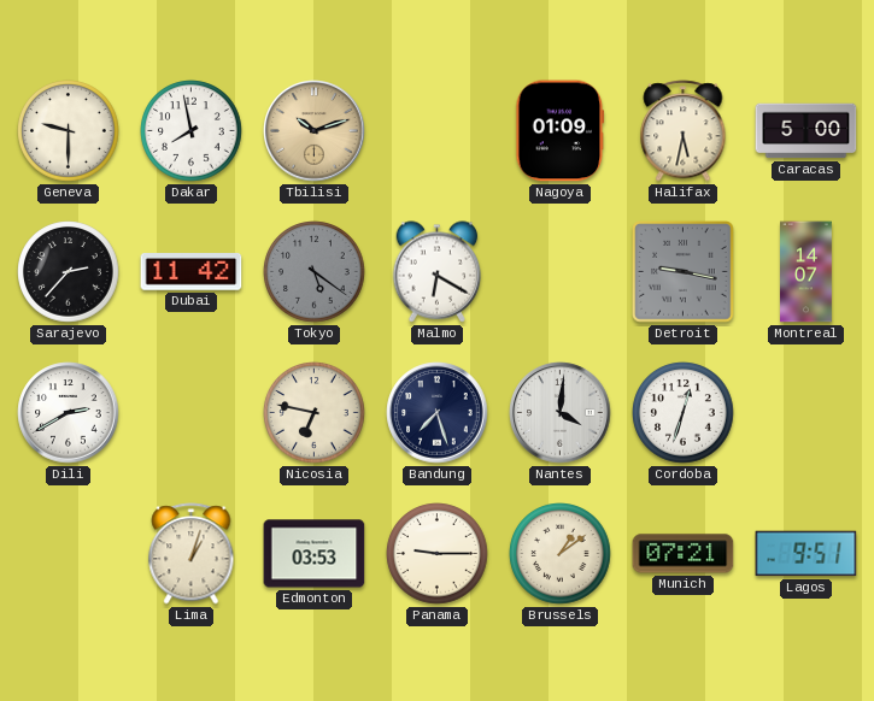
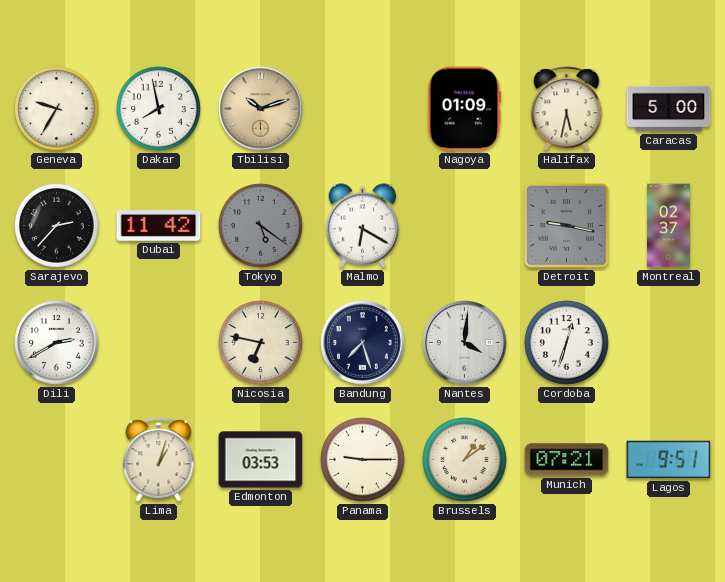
Geneva: 9:30 -> 9:35
Montreal: 14:07 -> 02:37
